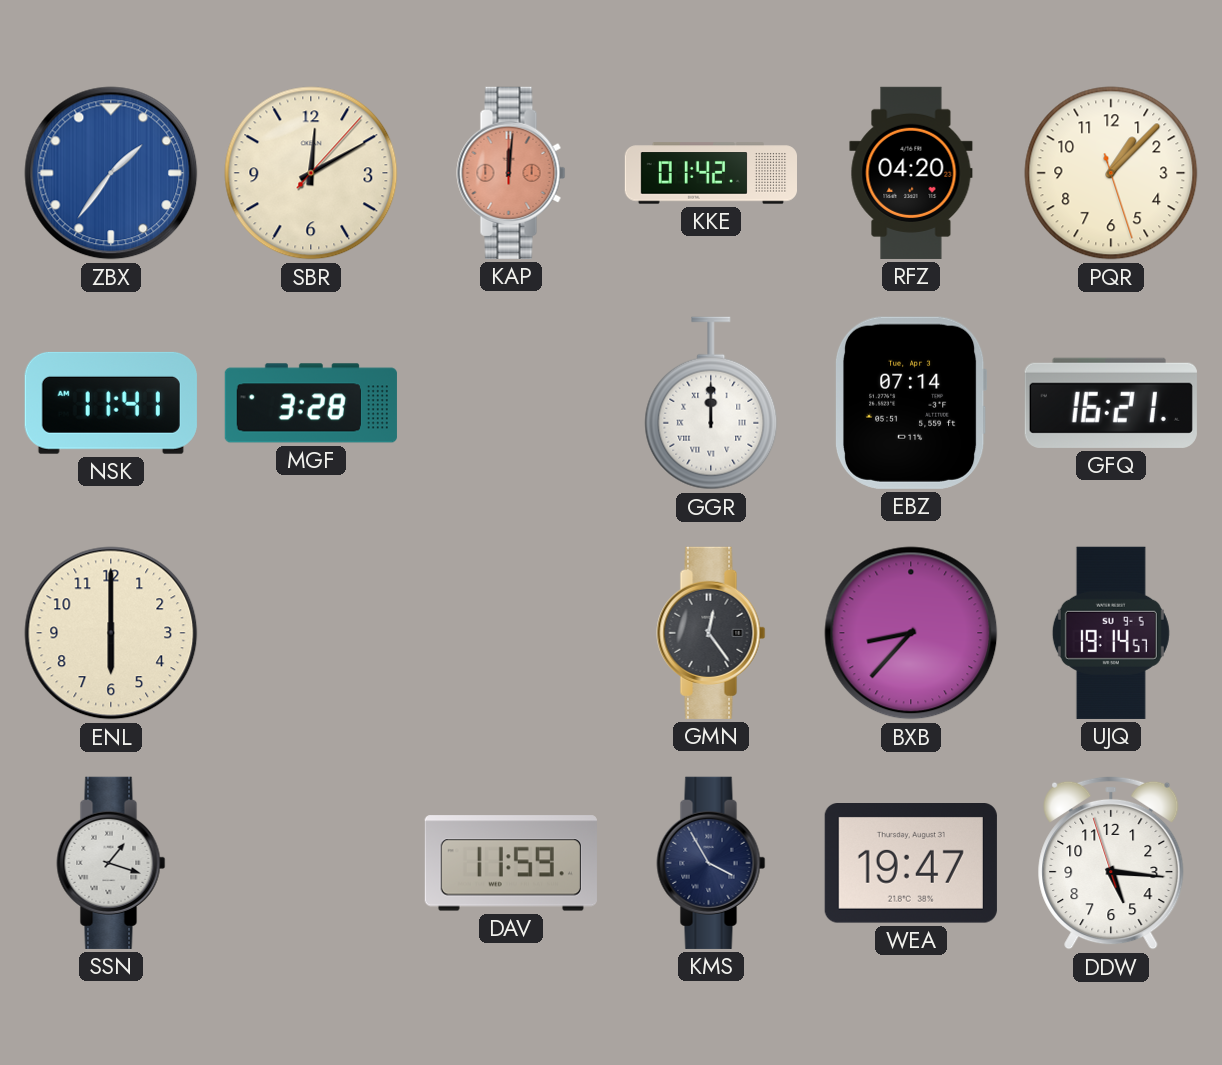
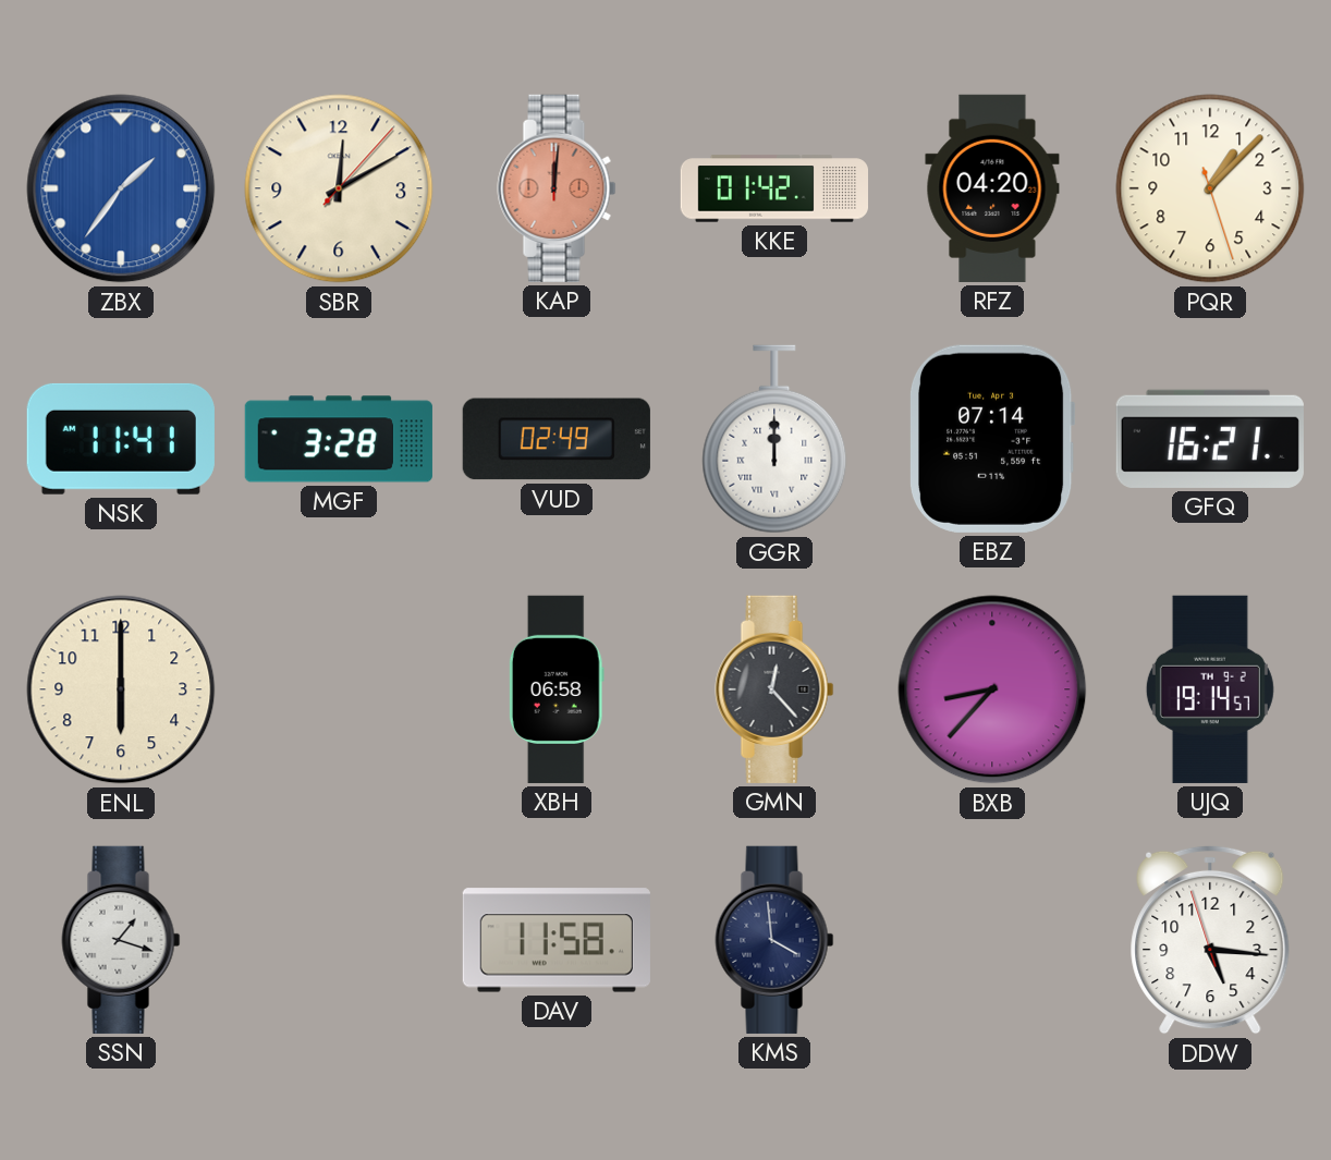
VUD: none -> 02:49
XBH: none -> 06:58
GMN: 12:24 -> 12:23
UJQ date: SU 9-5 -> TH 9-2
DAV: 11:59 -> 11:58
KMS: 3:55 -> 3:59
WEA: 19:47 -> none
